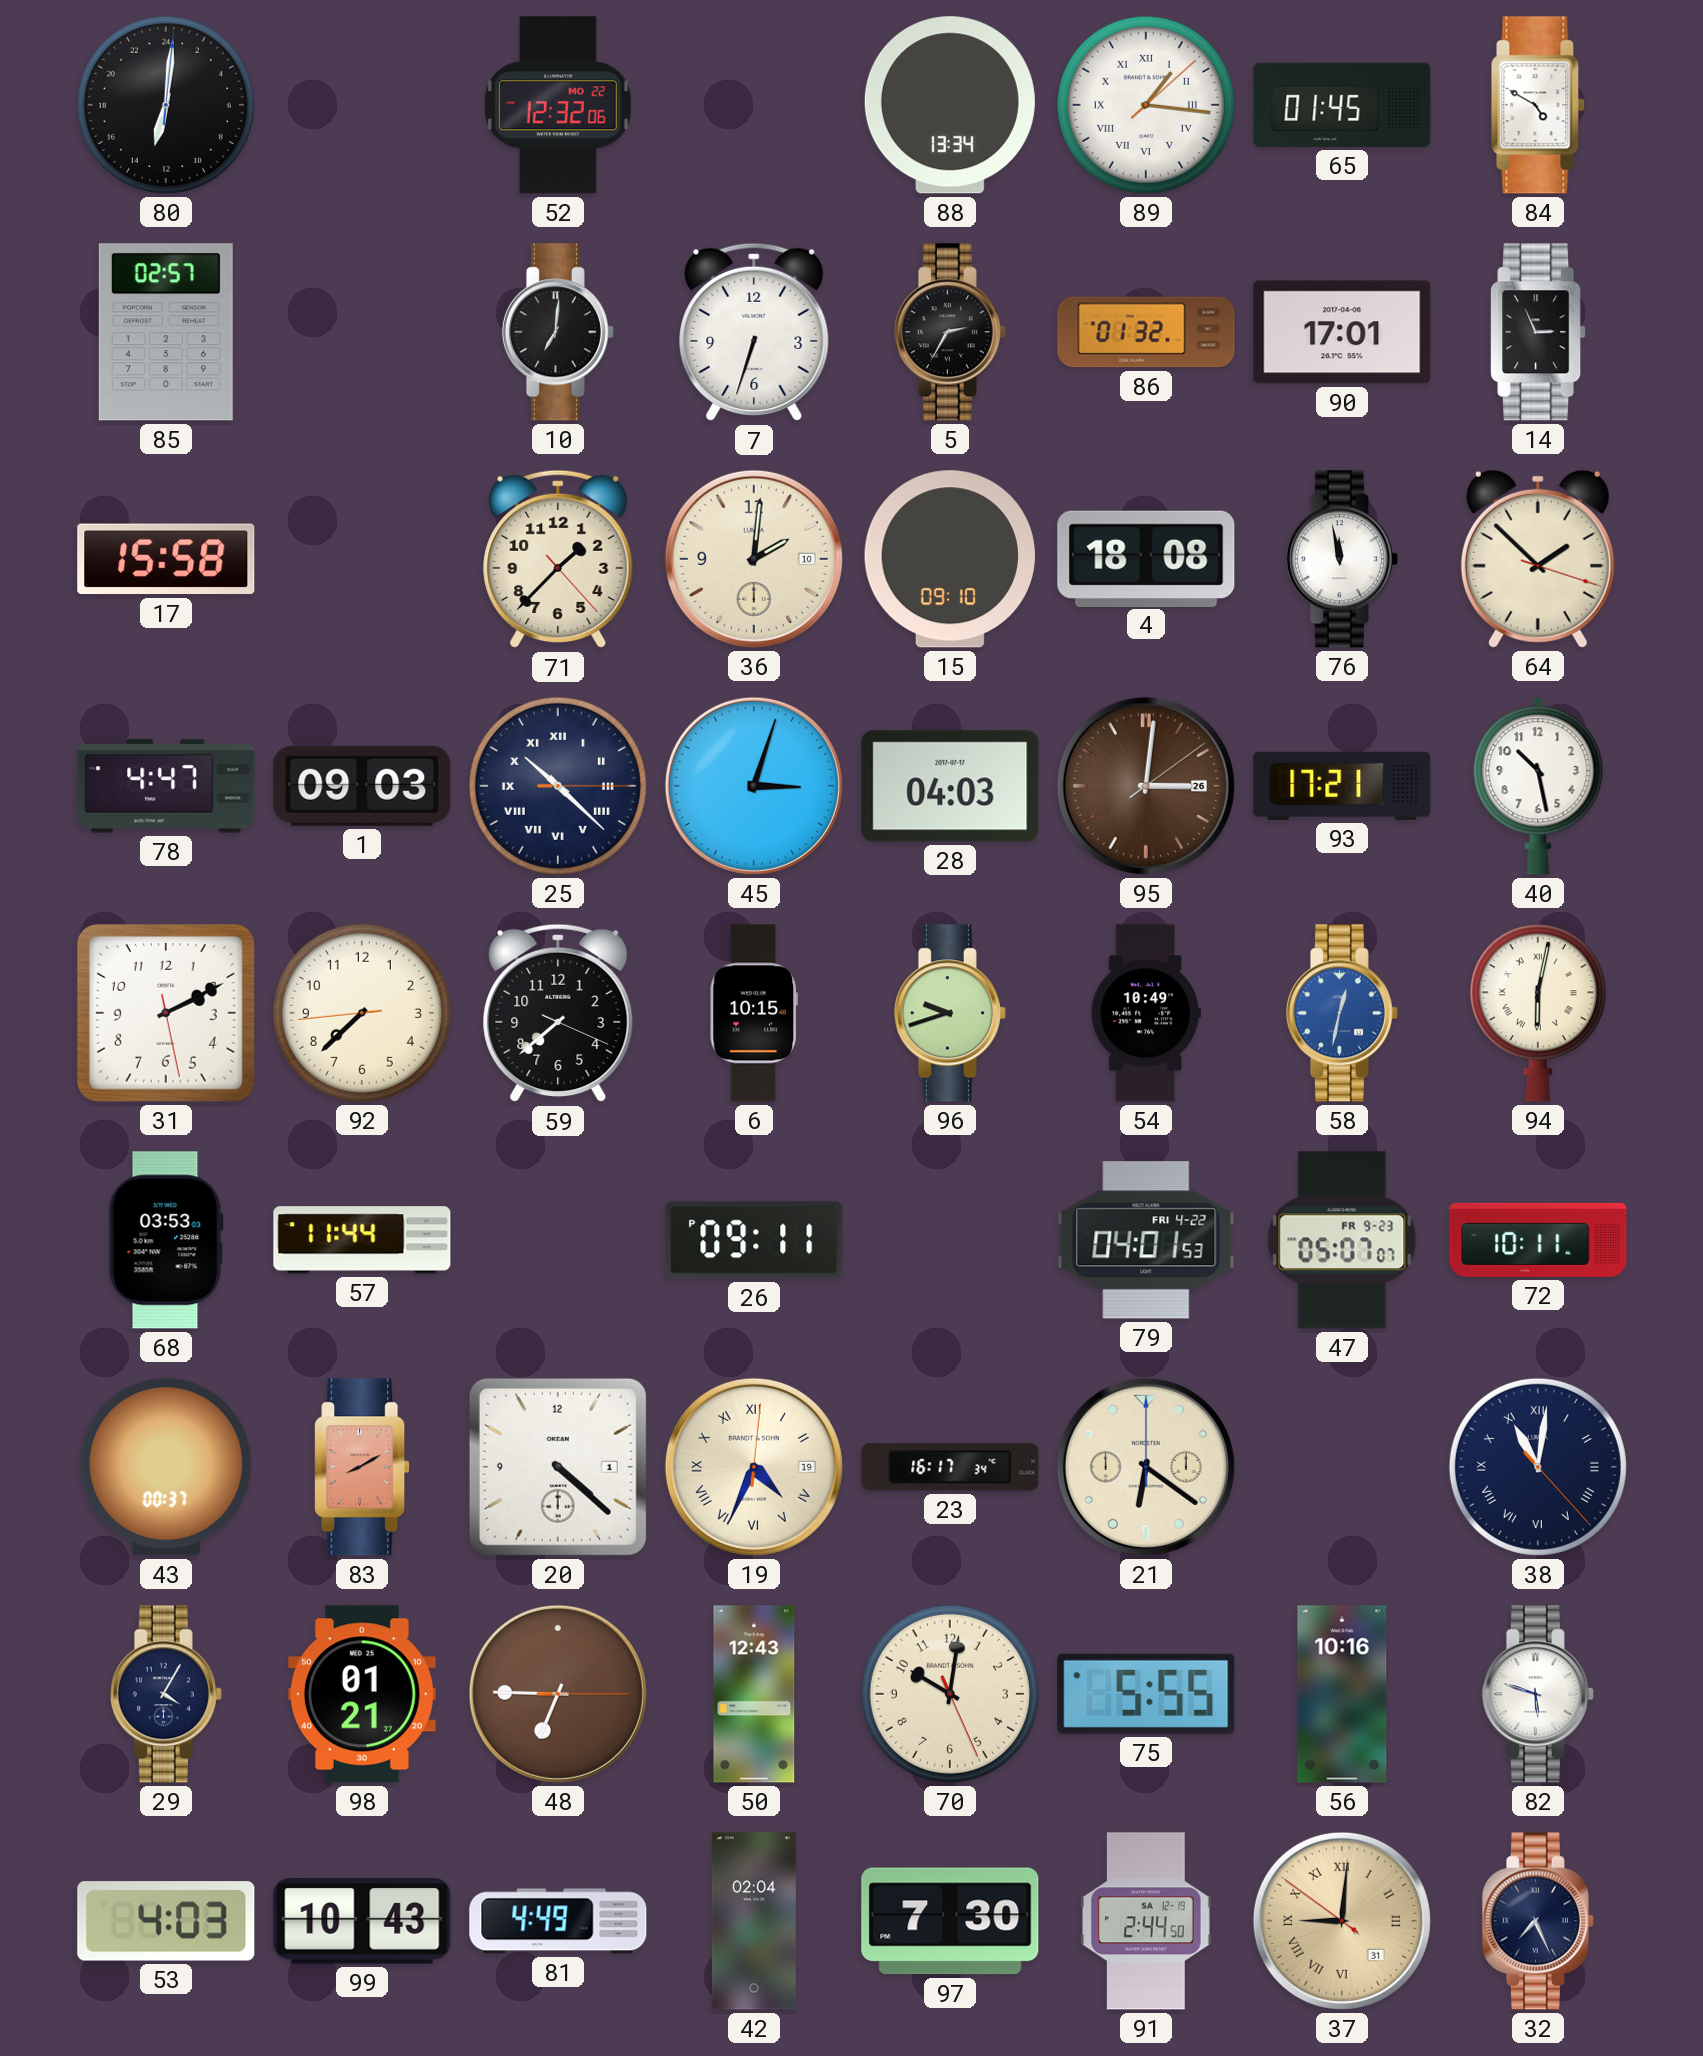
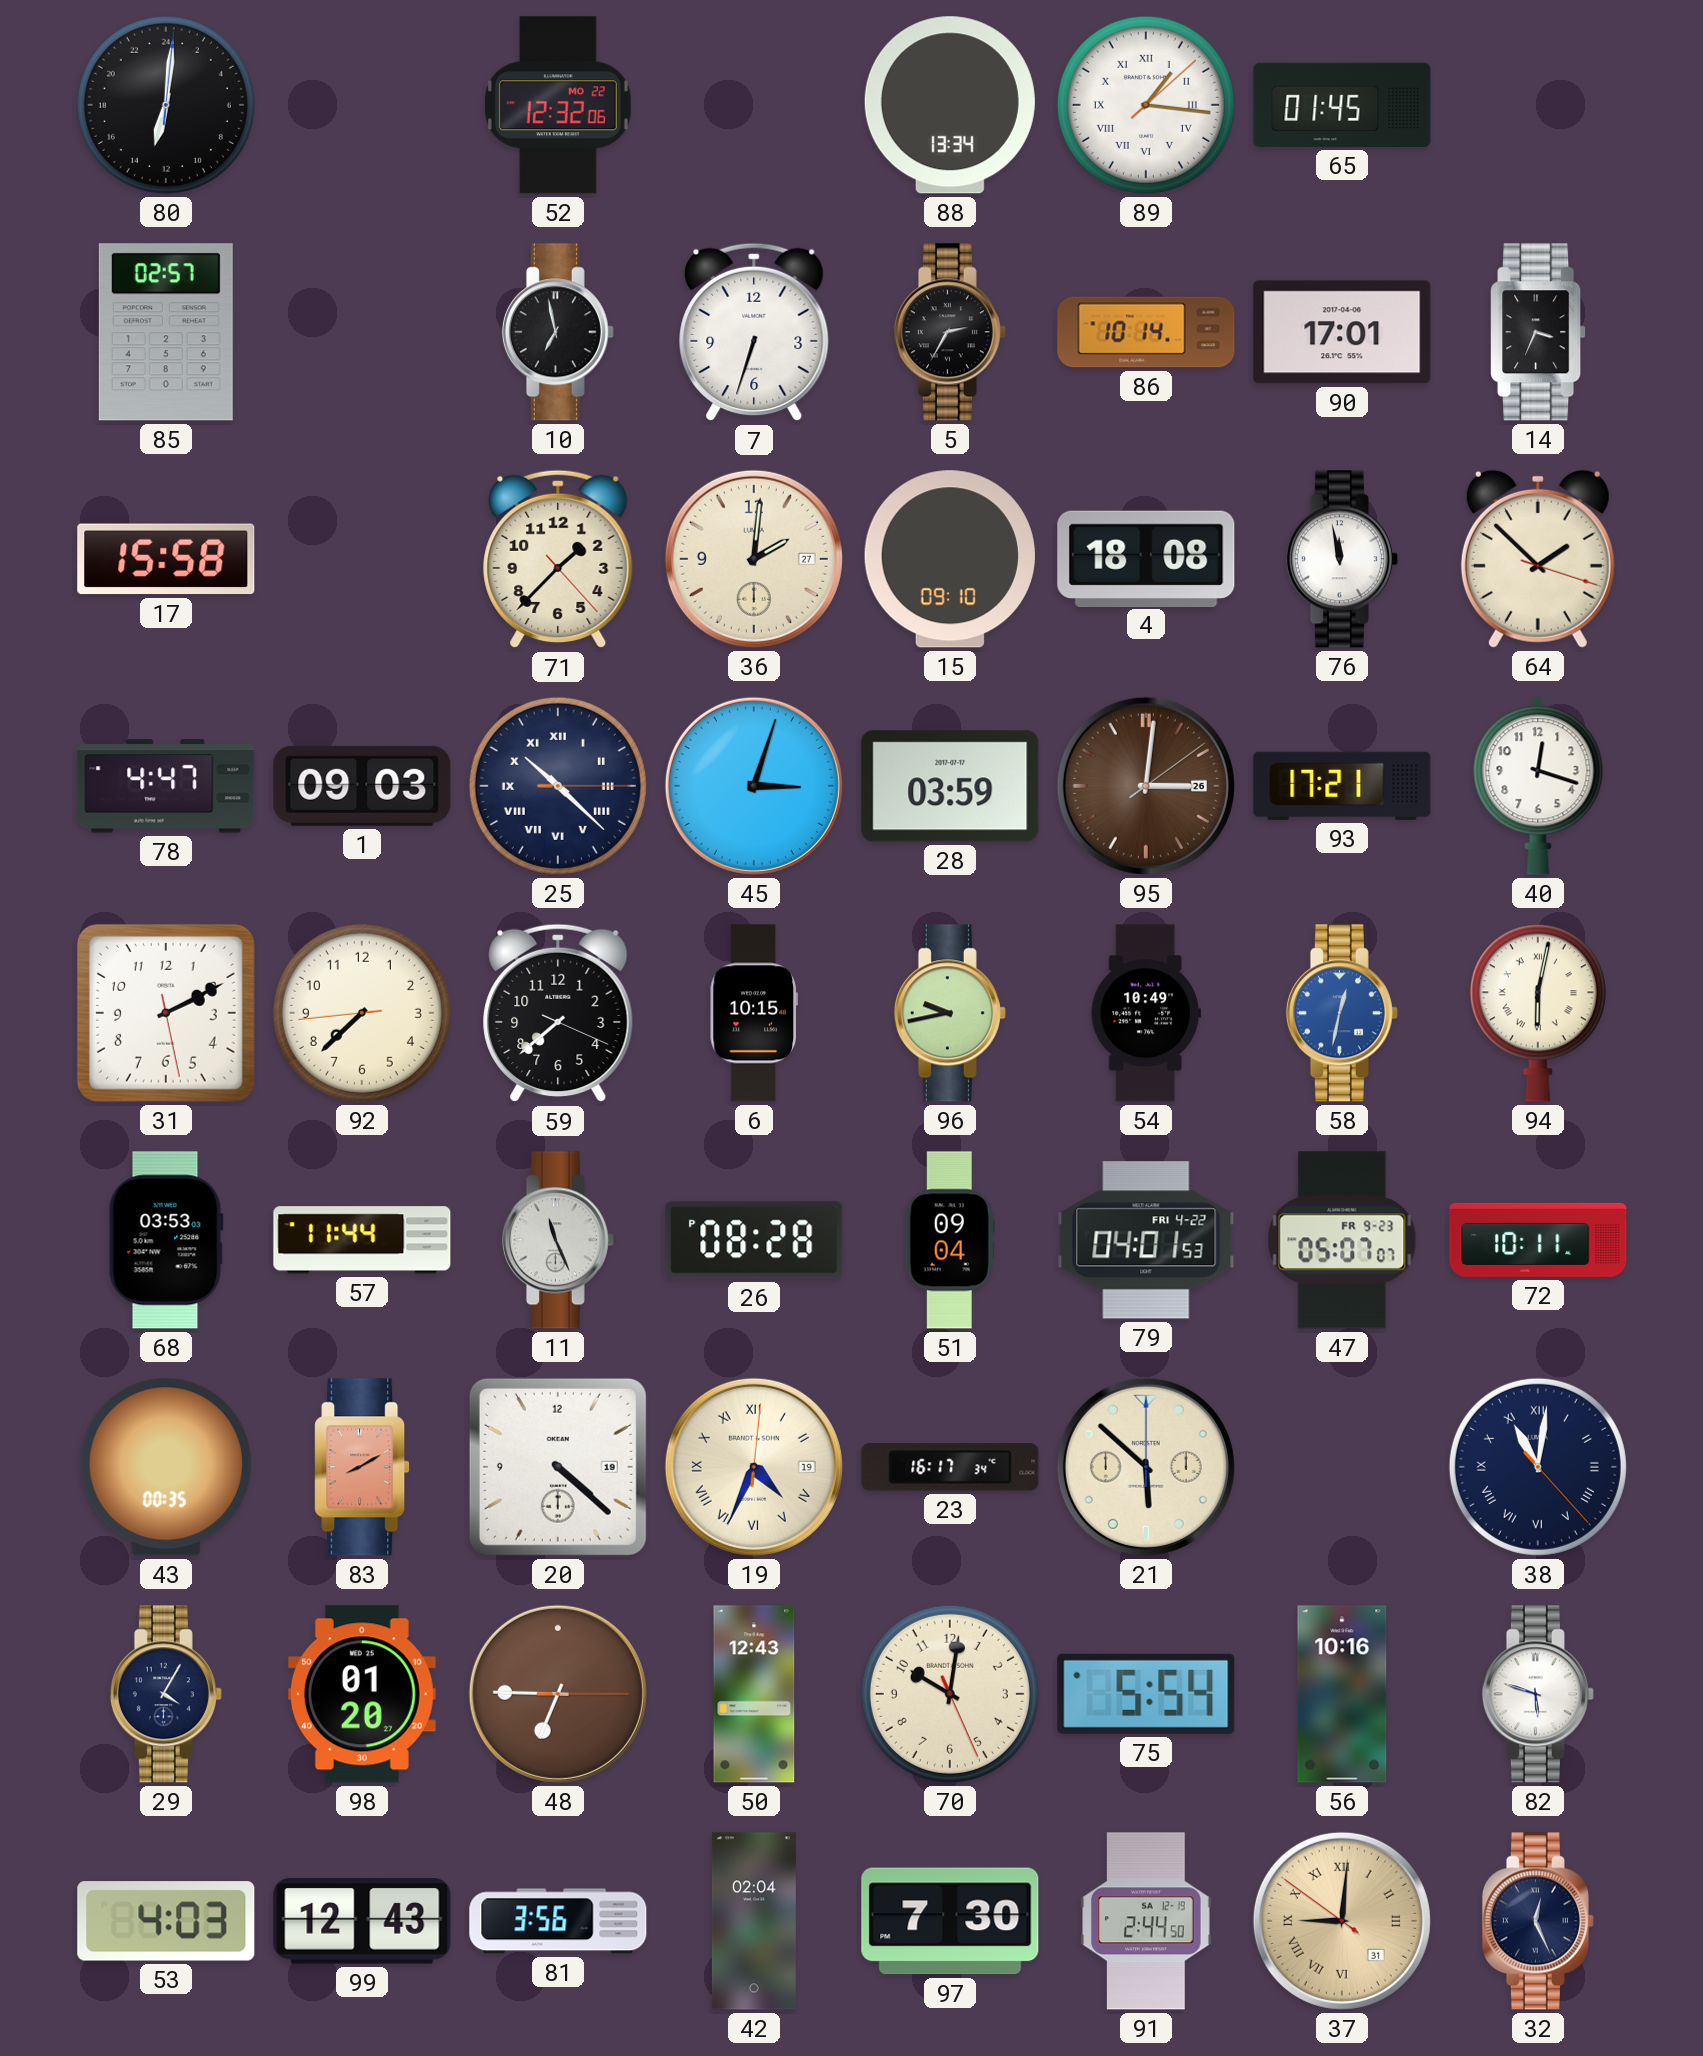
84: 4:50 -> none
10: 7:01 -> 6:58
86: 01:32 -> 10:14
14: 2:56 -> 3:34
36 date: 10 -> 27
28: 04:03 -> 03:59
40: 10:28 -> 12:18
96: 9:42 -> 9:43
11: none -> 11:26
26: 09:11 -> 08:28
51: none -> 09:04
43: 00:37 -> 00:35
20 date: 1 -> 19
21: 6:21 -> 5:52
98: 01:21 -> 01:20
75: 5:55 -> 5:54
99: 10:43 -> 12:43
81: 4:49 -> 3:56
32: 7:26 -> 12:26
